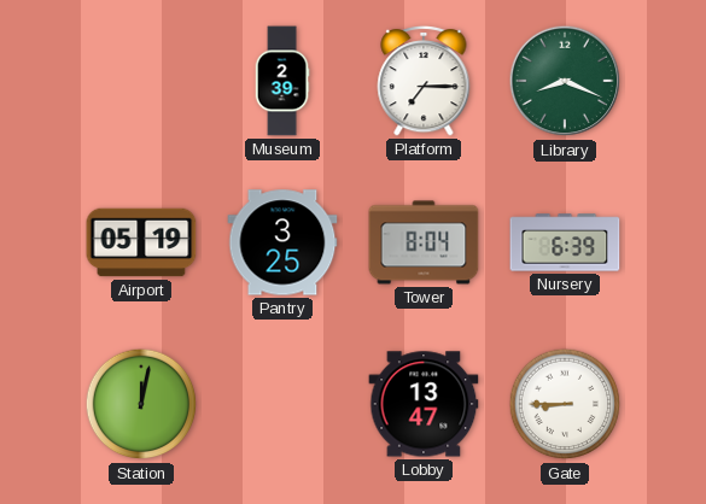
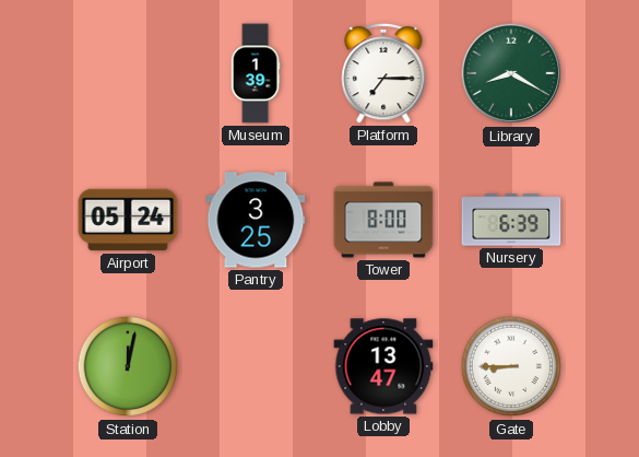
Museum: 2:39 -> 1:39
Library: 8:19 -> 8:20
Airport: 05:19 -> 05:24
Tower: 8:04 -> 8:00
